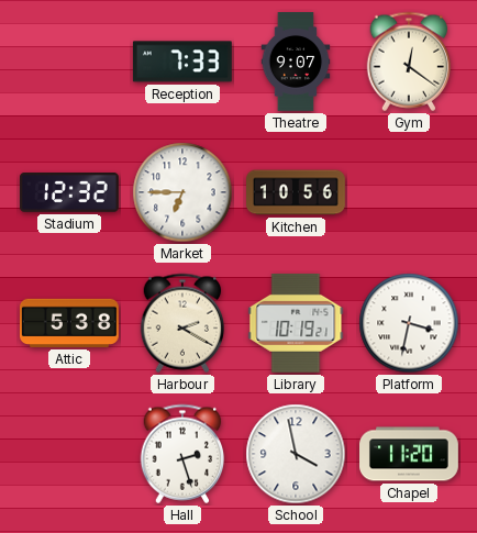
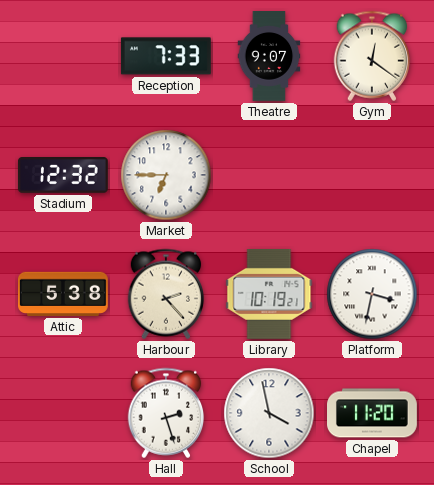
Kitchen: 10:56 -> none
Harbour: 2:20 -> 2:23
